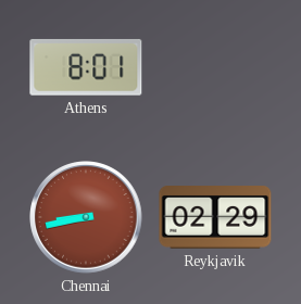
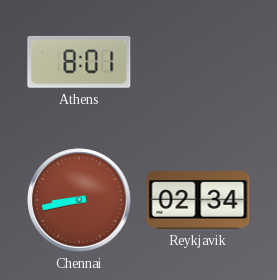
Reykjavik: 02:29 -> 02:34
